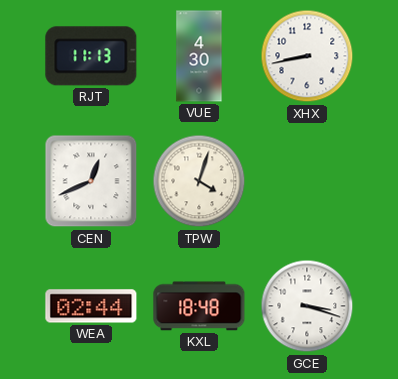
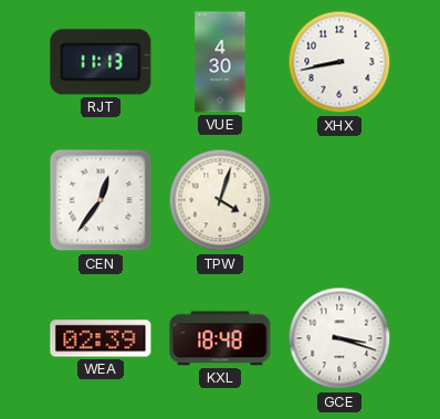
CEN: 12:41 -> 12:36
WEA: 02:44 -> 02:39
